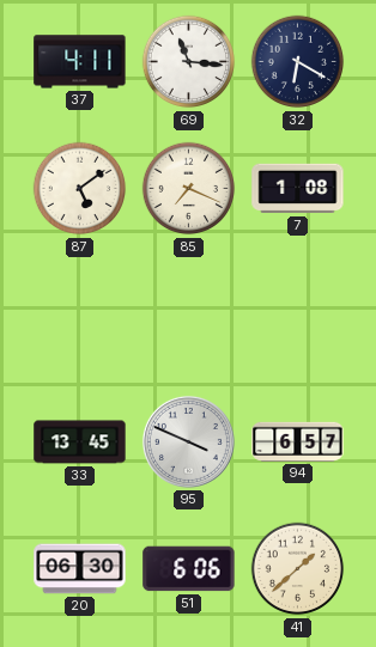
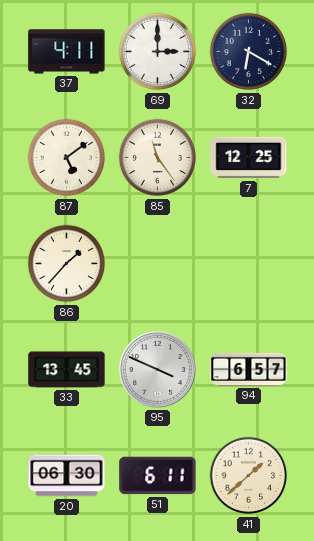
69: 11:16 -> 3:00
85: 7:19 -> 11:24
7: 1:08 -> 12:25
86: none -> 1:37
51: 6:06 -> 6:11
